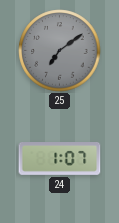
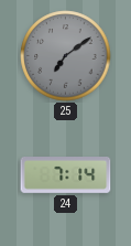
24: 1:07 -> 7:14
